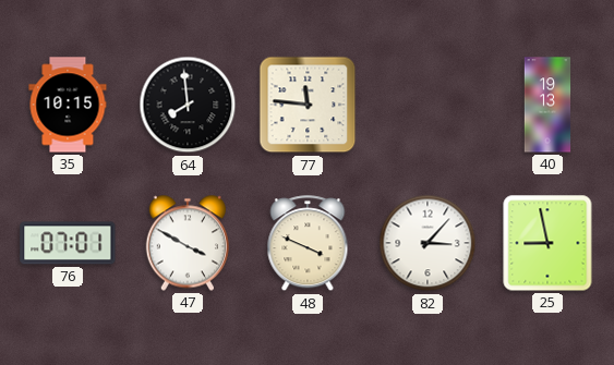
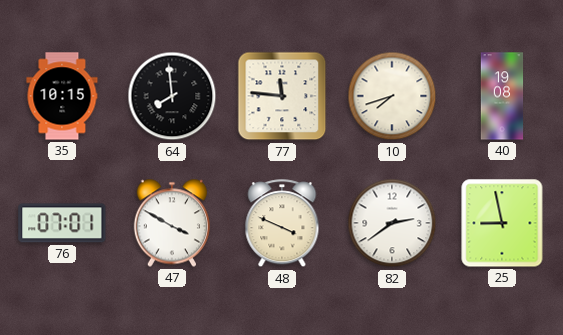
10: none -> 7:42
40: 19:13 -> 19:08
82: 3:07 -> 2:39
